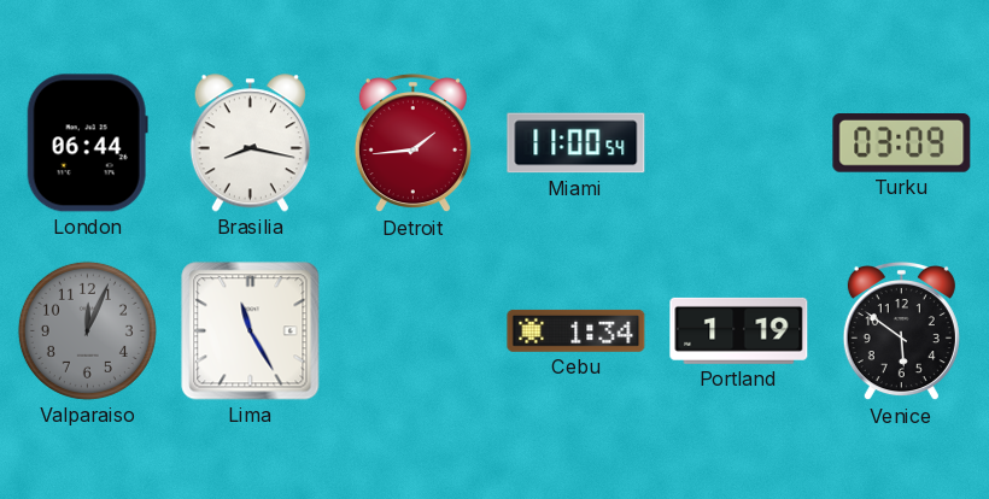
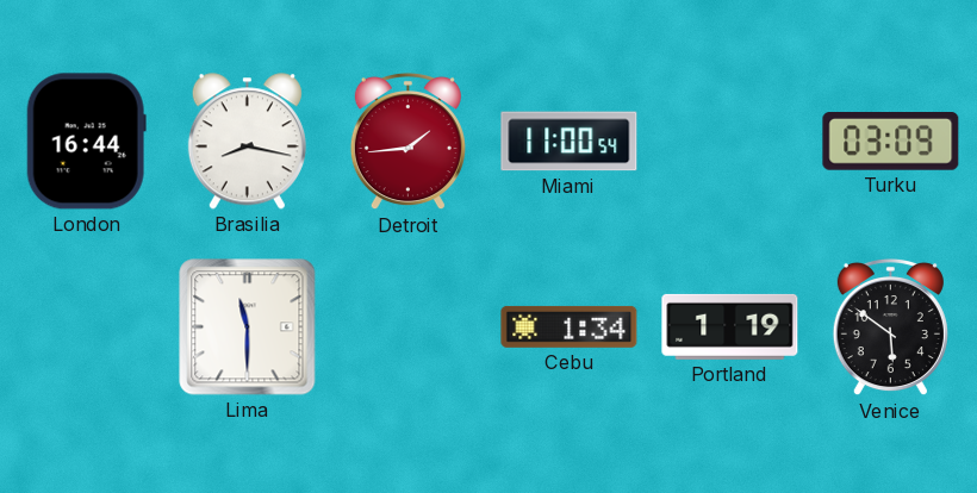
London: 06:44 -> 16:44
Valparaiso: 12:04 -> none
Lima: 11:25 -> 11:30
